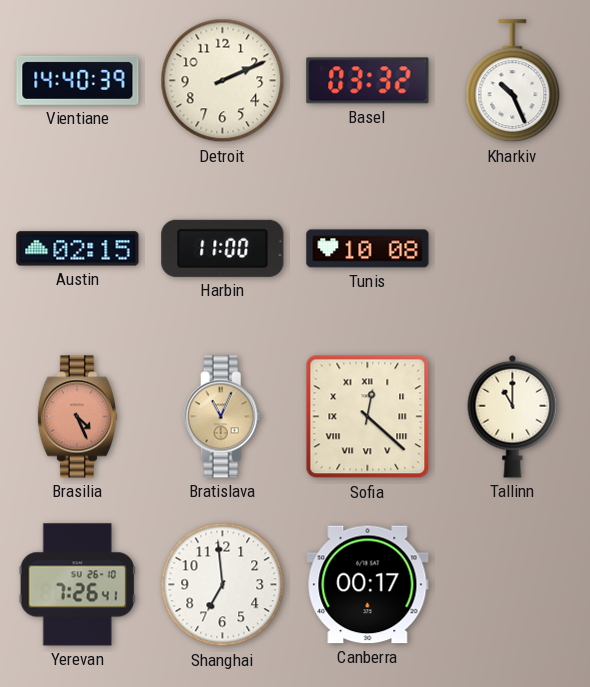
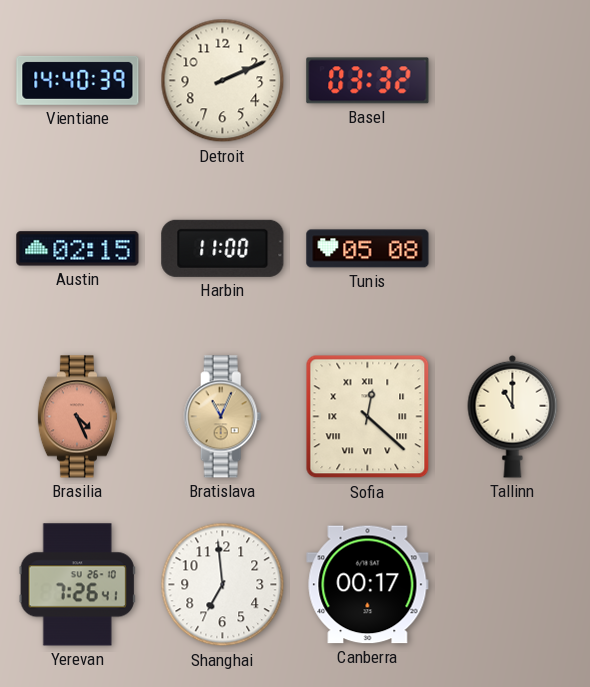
Kharkiv: 10:26 -> none
Tunis: 10:08 -> 05:08
